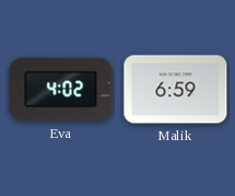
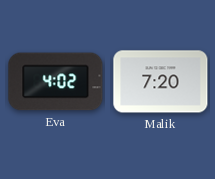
Malik: 6:59 -> 7:20
